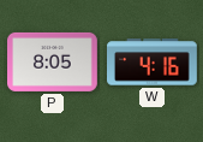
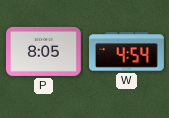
W: 4:16 -> 4:54
